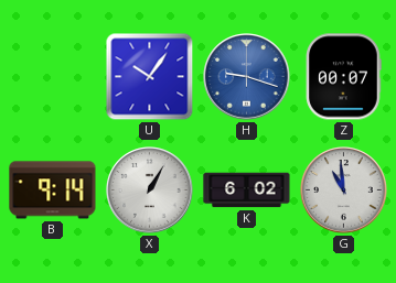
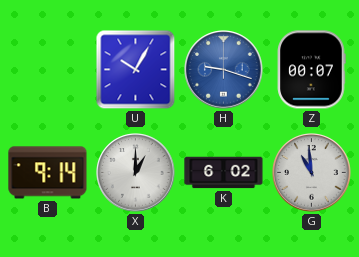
U: 10:06 -> 10:05
X: 1:05 -> 1:00
